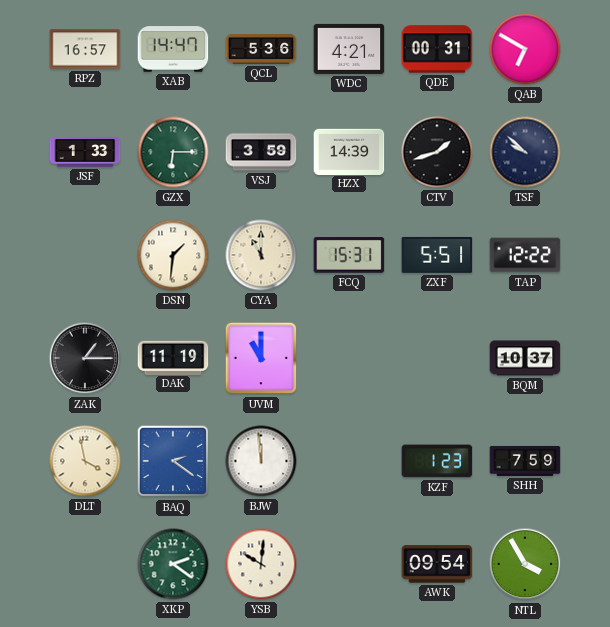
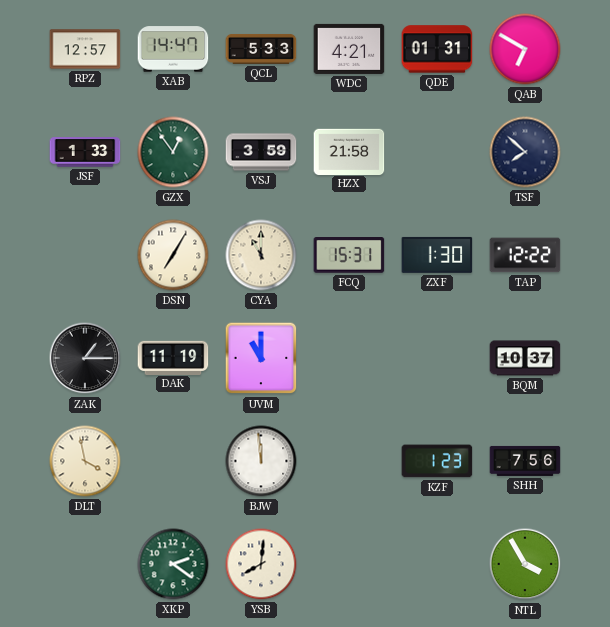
RPZ: 16:57 -> 12:57
QCL: 5:36 -> 5:33
QDE: 00:31 -> 01:31
GZX: 6:15 -> 12:54
HZX: 14:39 -> 21:58
CTV: 1:42 -> none
TSF: 9:52 -> 7:52
DSN: 1:31 -> 7:05
ZXF: 5:51 -> 1:30
BAQ: 2:21 -> none
SHH: 7:59 -> 7:56
YSB: 10:01 -> 8:01
AWK: 09:54 -> none
